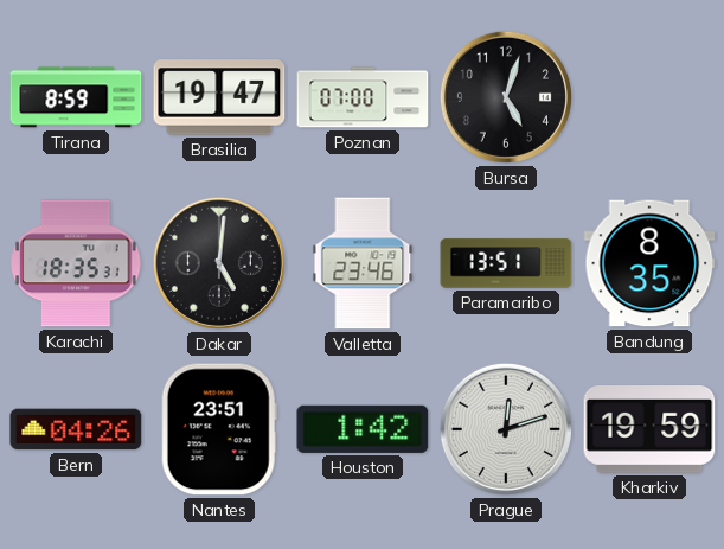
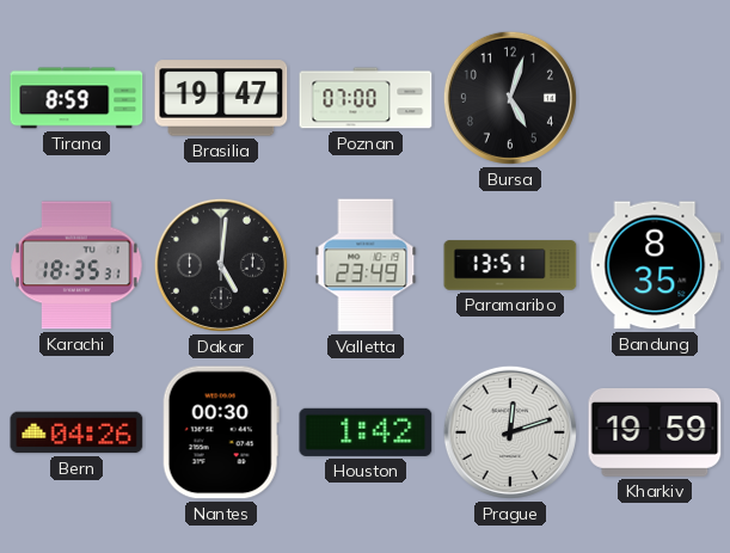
Valletta: 23:46 -> 23:49
Nantes: 23:51 -> 00:30
